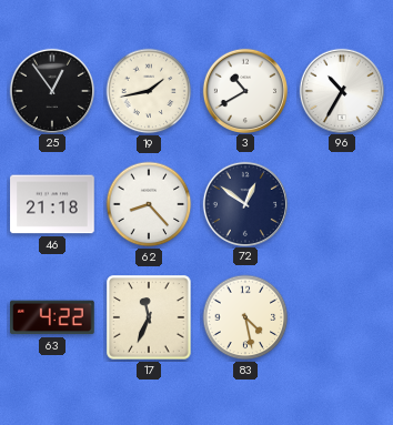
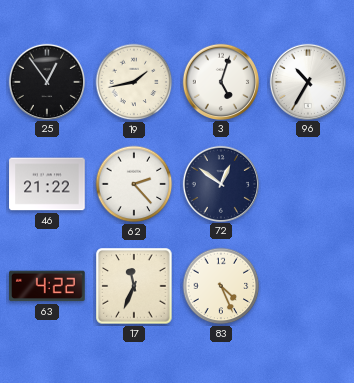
3: 10:40 -> 5:03
46: 21:18 -> 21:22
62: 8:23 -> 2:23
83: 4:28 -> 4:26
